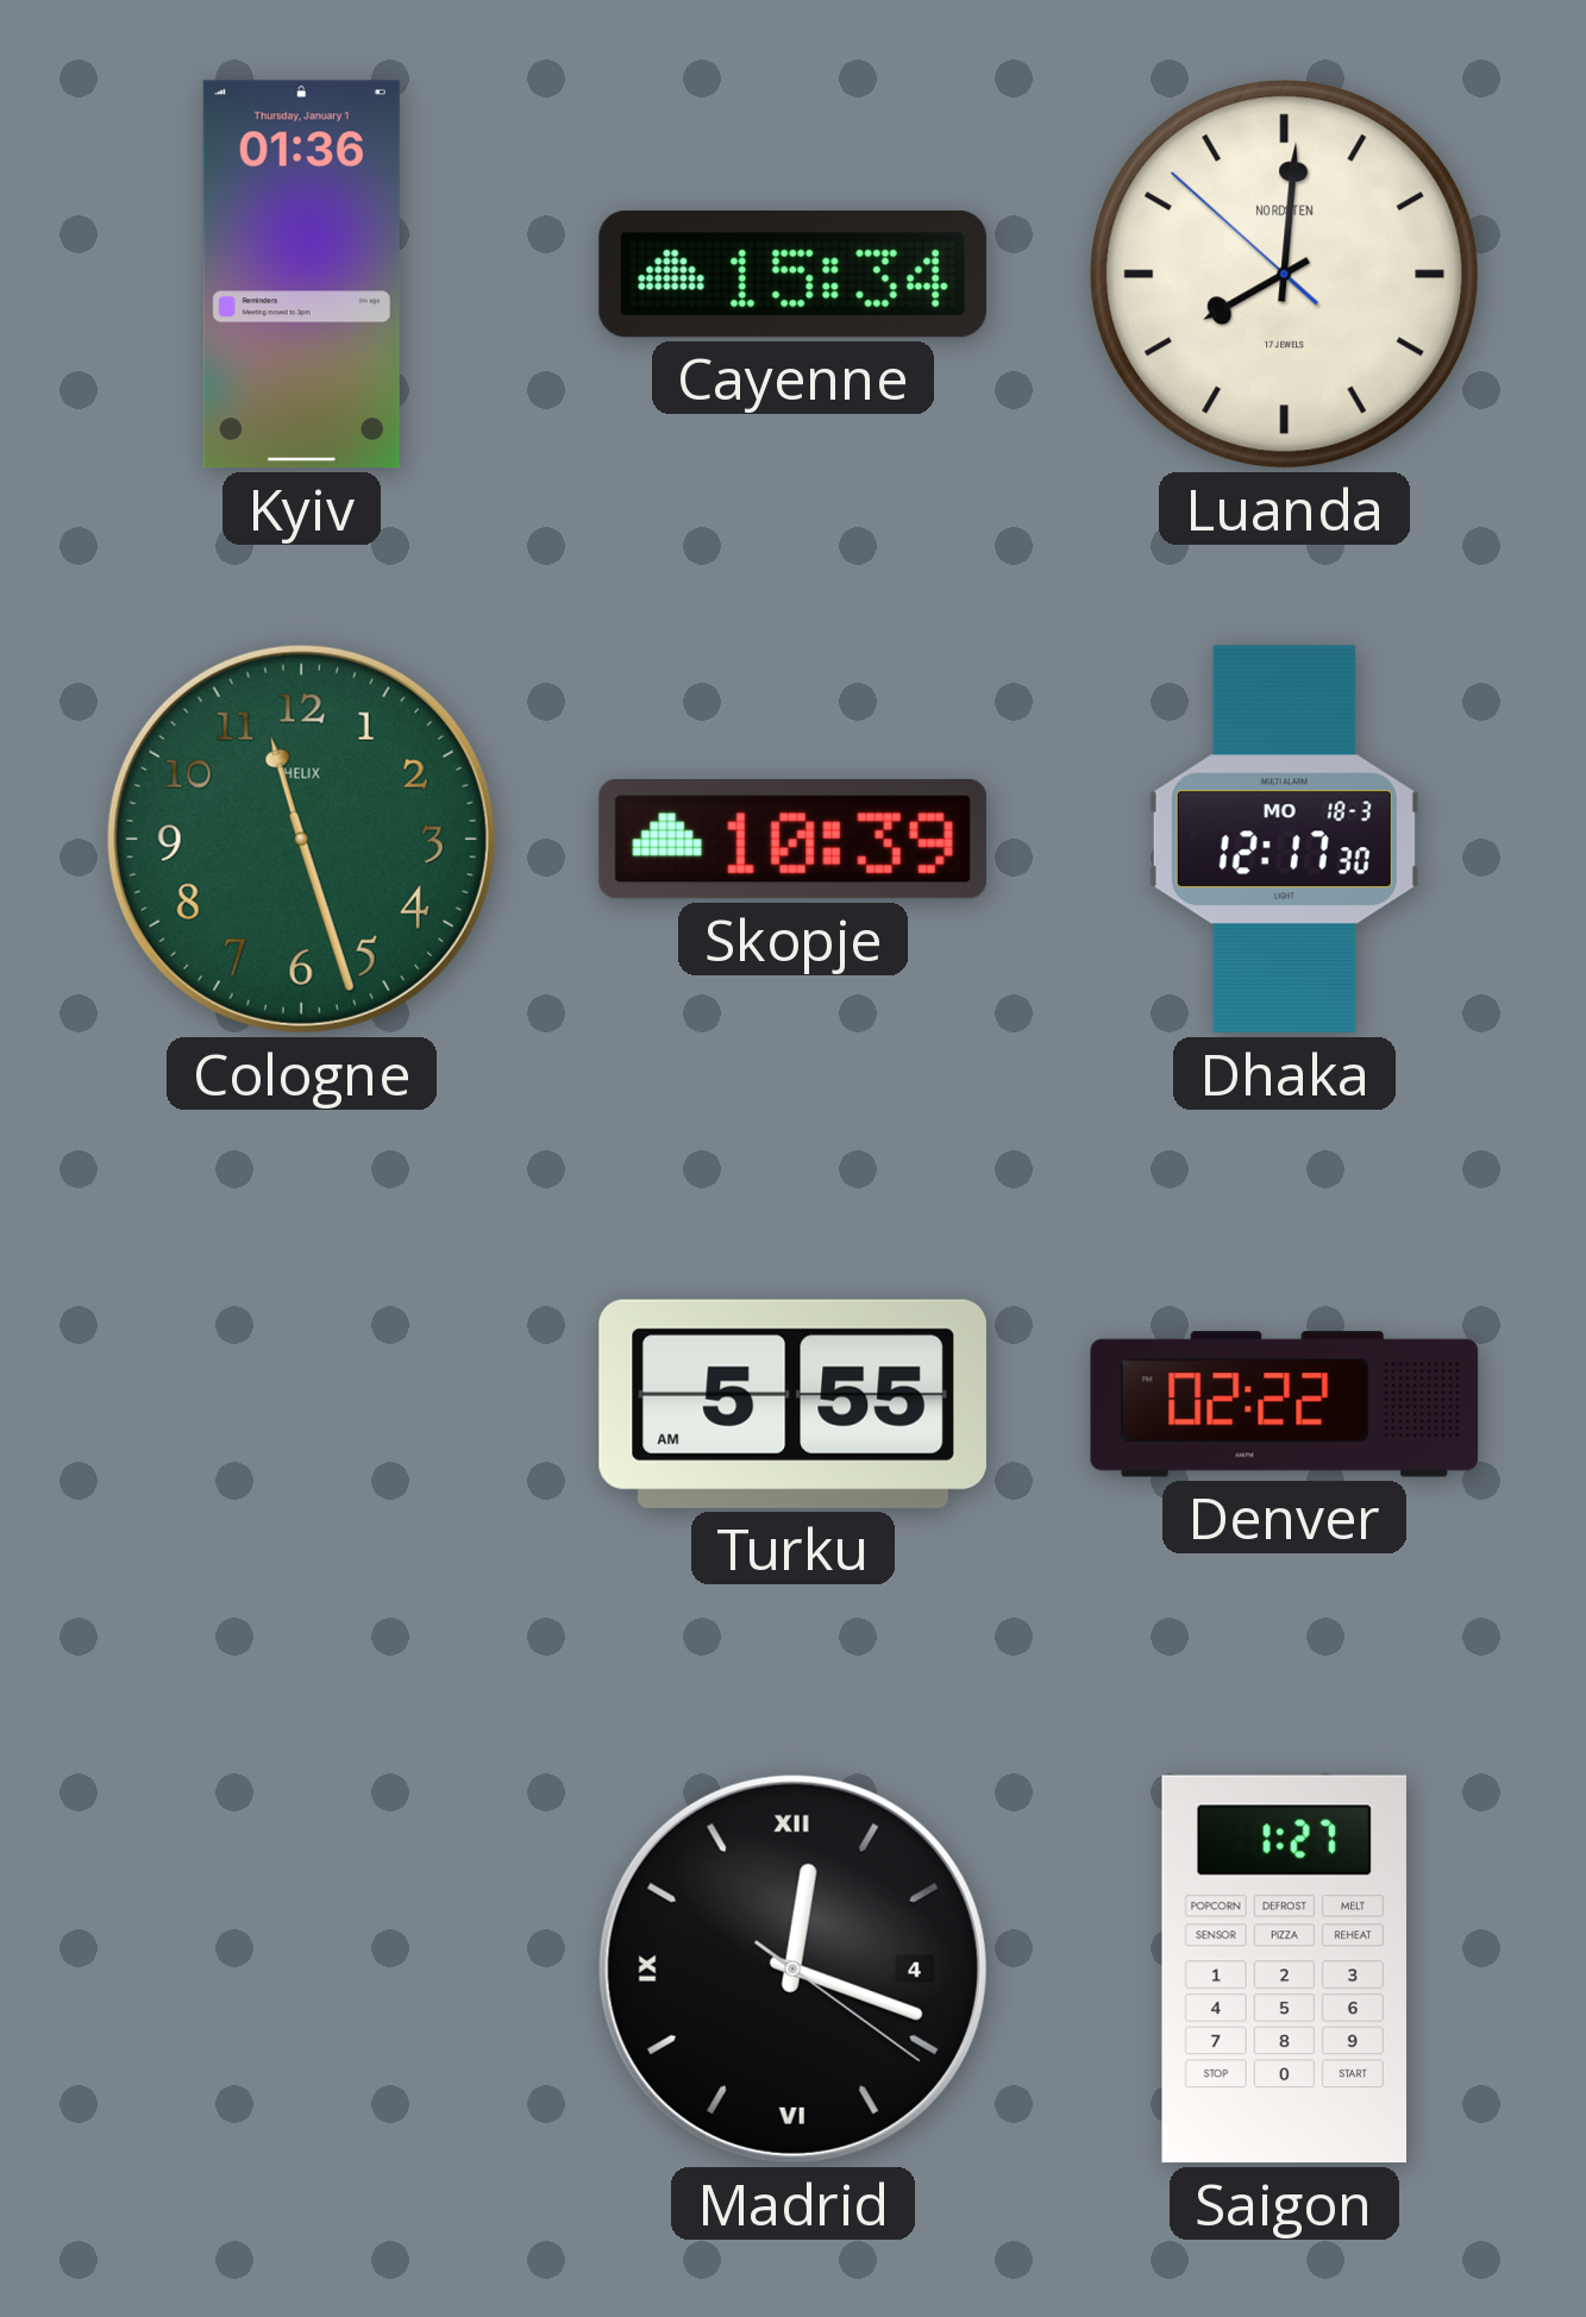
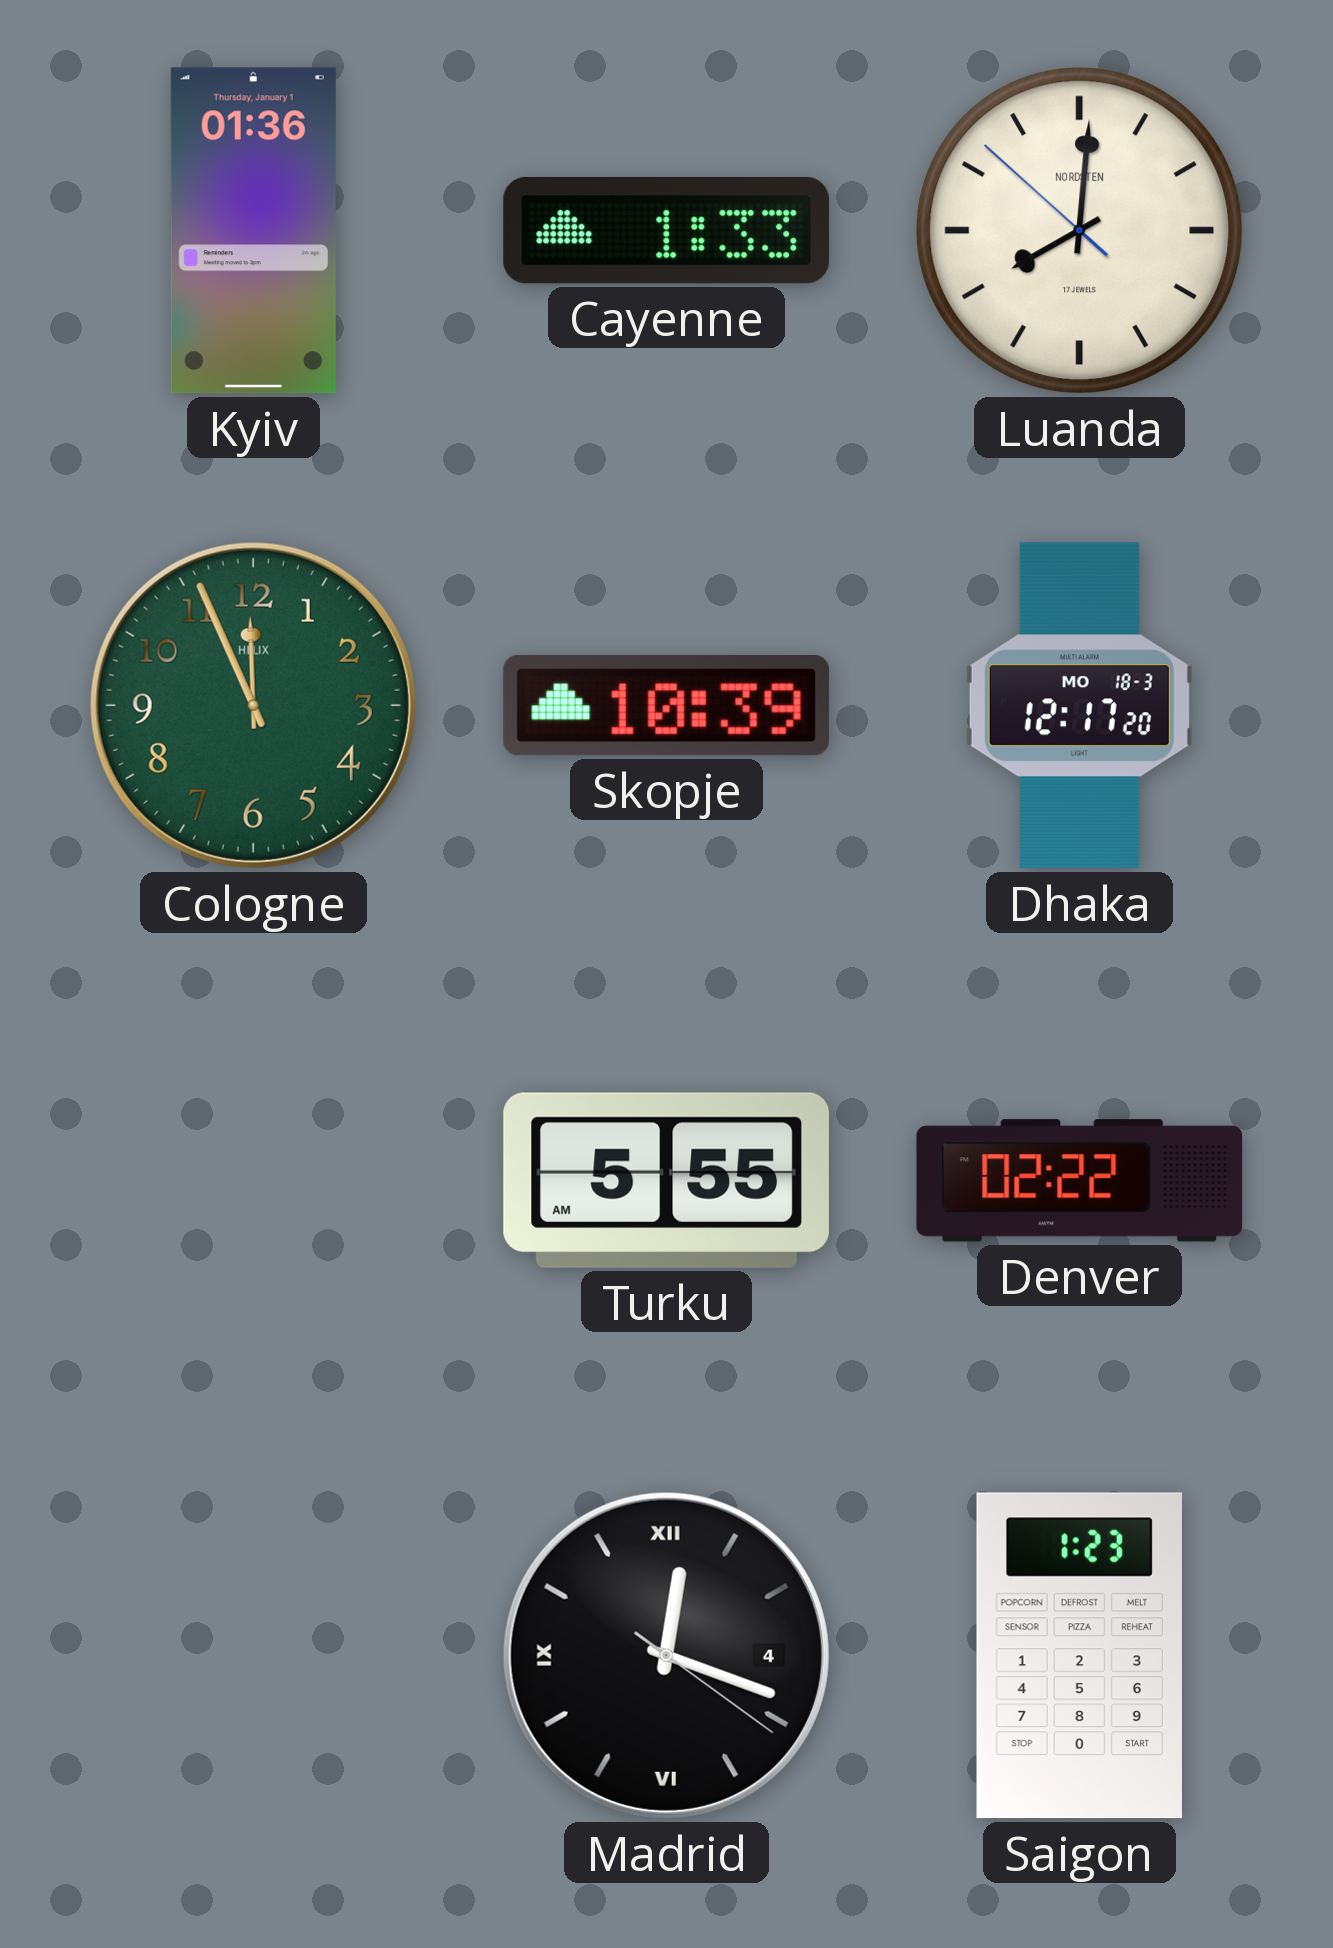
Cayenne: 15:34 -> 1:33
Cologne: 11:27 -> 11:56
Dhaka: 12:17:30 -> 12:17:20
Saigon: 1:27 -> 1:23
